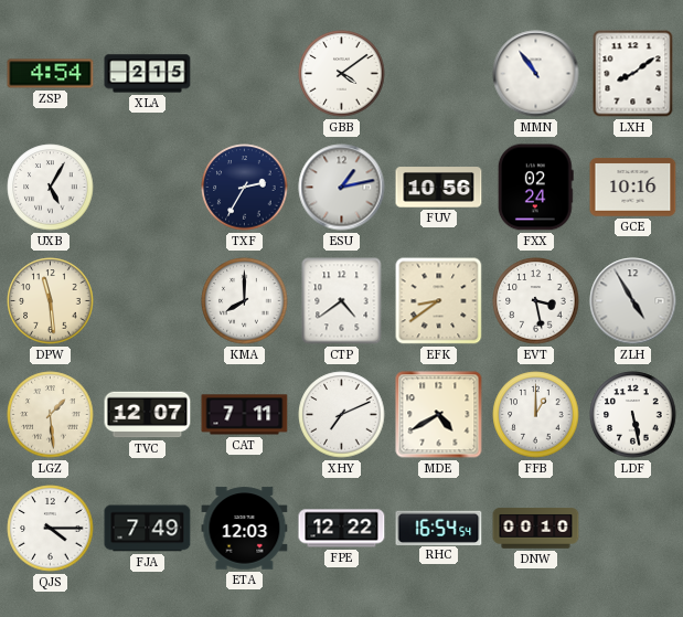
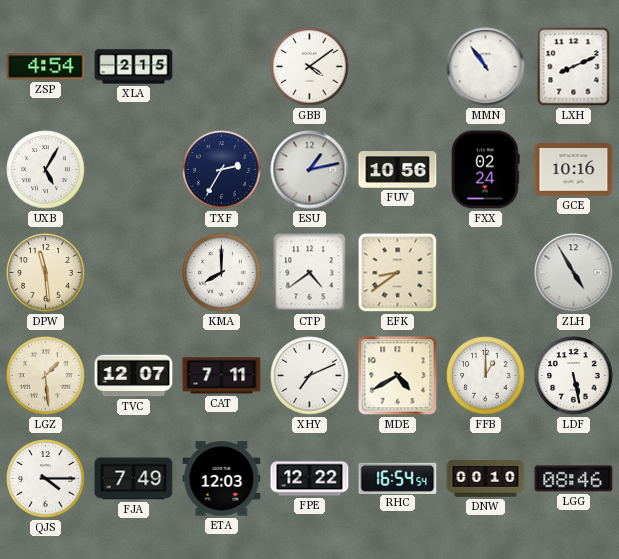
LXH: 8:09 -> 8:11
EVT: 3:28 -> none
LGG: none -> 08:46
